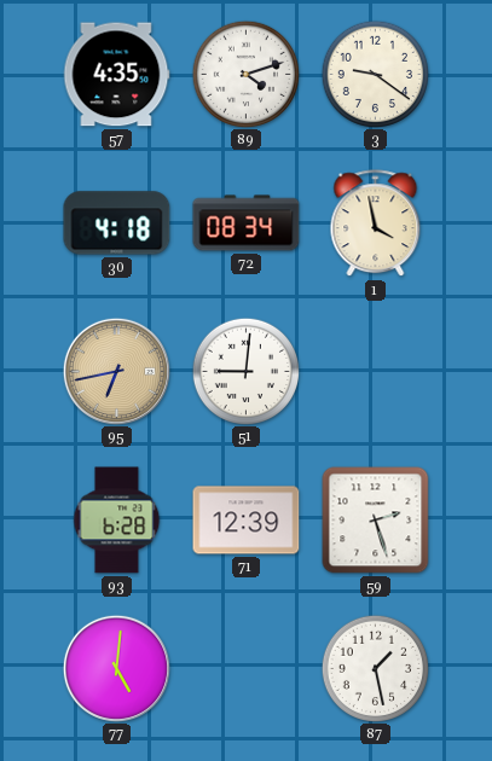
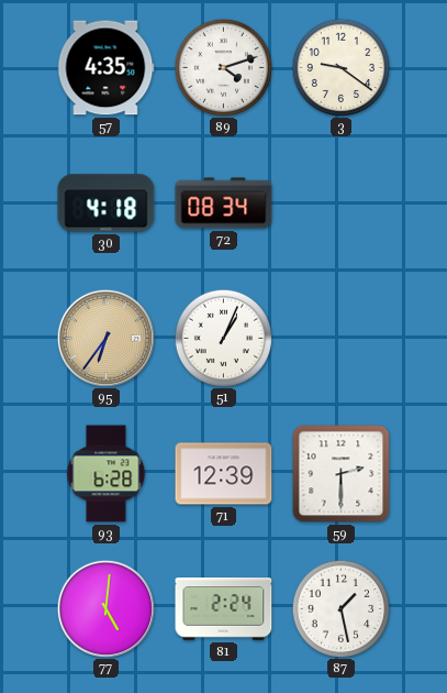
1: 3:58 -> none
95: 6:43 -> 6:36
51: 9:01 -> 1:04
59: 2:27 -> 2:30
81: none -> 2:24
